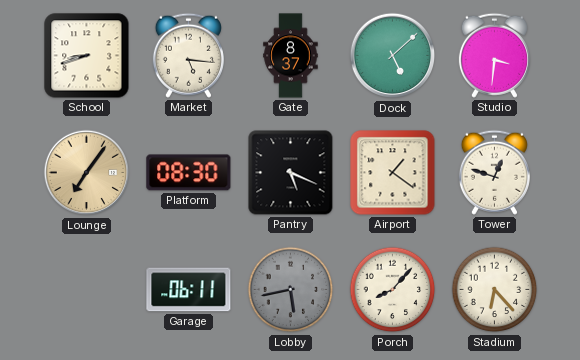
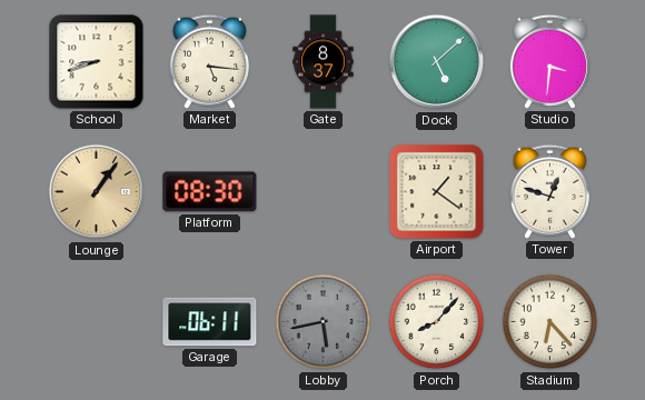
Lounge: 7:06 -> 1:06
Pantry: 5:19 -> none
